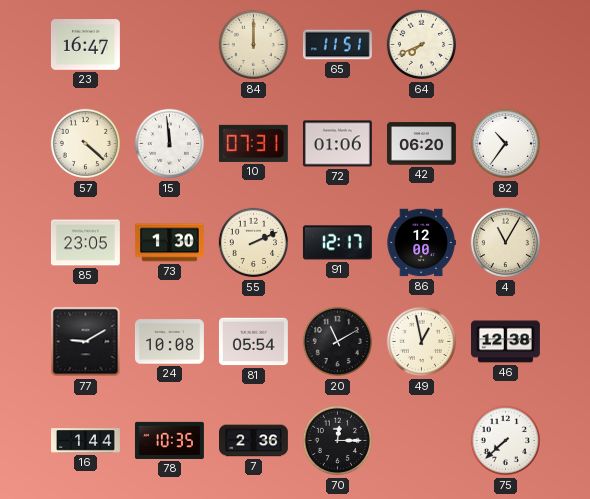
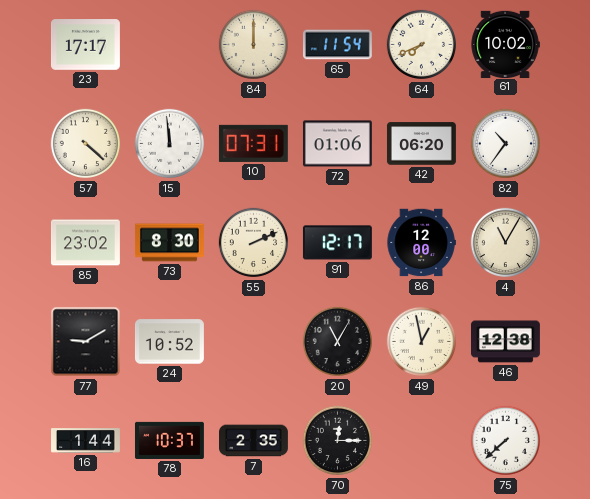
23: 16:47 -> 17:17
65: 11:51 -> 11:54
61: none -> 10:02
85: 23:05 -> 23:02
73: 1:30 -> 8:30
24: 10:08 -> 10:52
81: 05:54 -> none
20: 11:10 -> 11:05
78: 10:35 -> 10:37
7: 2:36 -> 2:35
